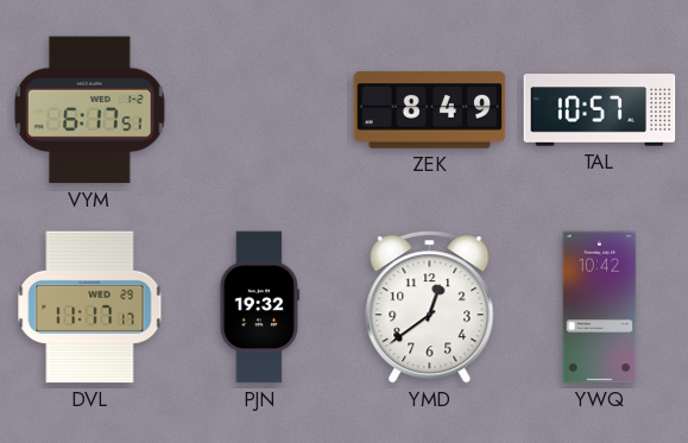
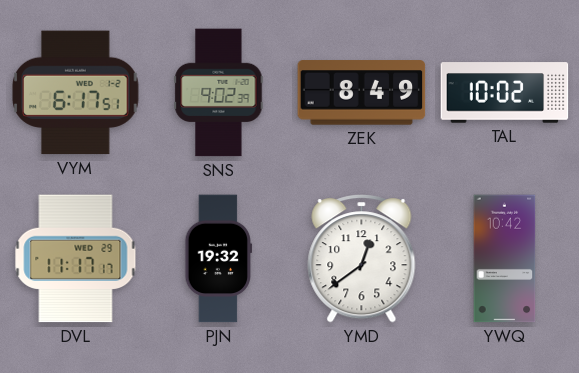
SNS: none -> 9:02
TAL: 10:57 -> 10:02
